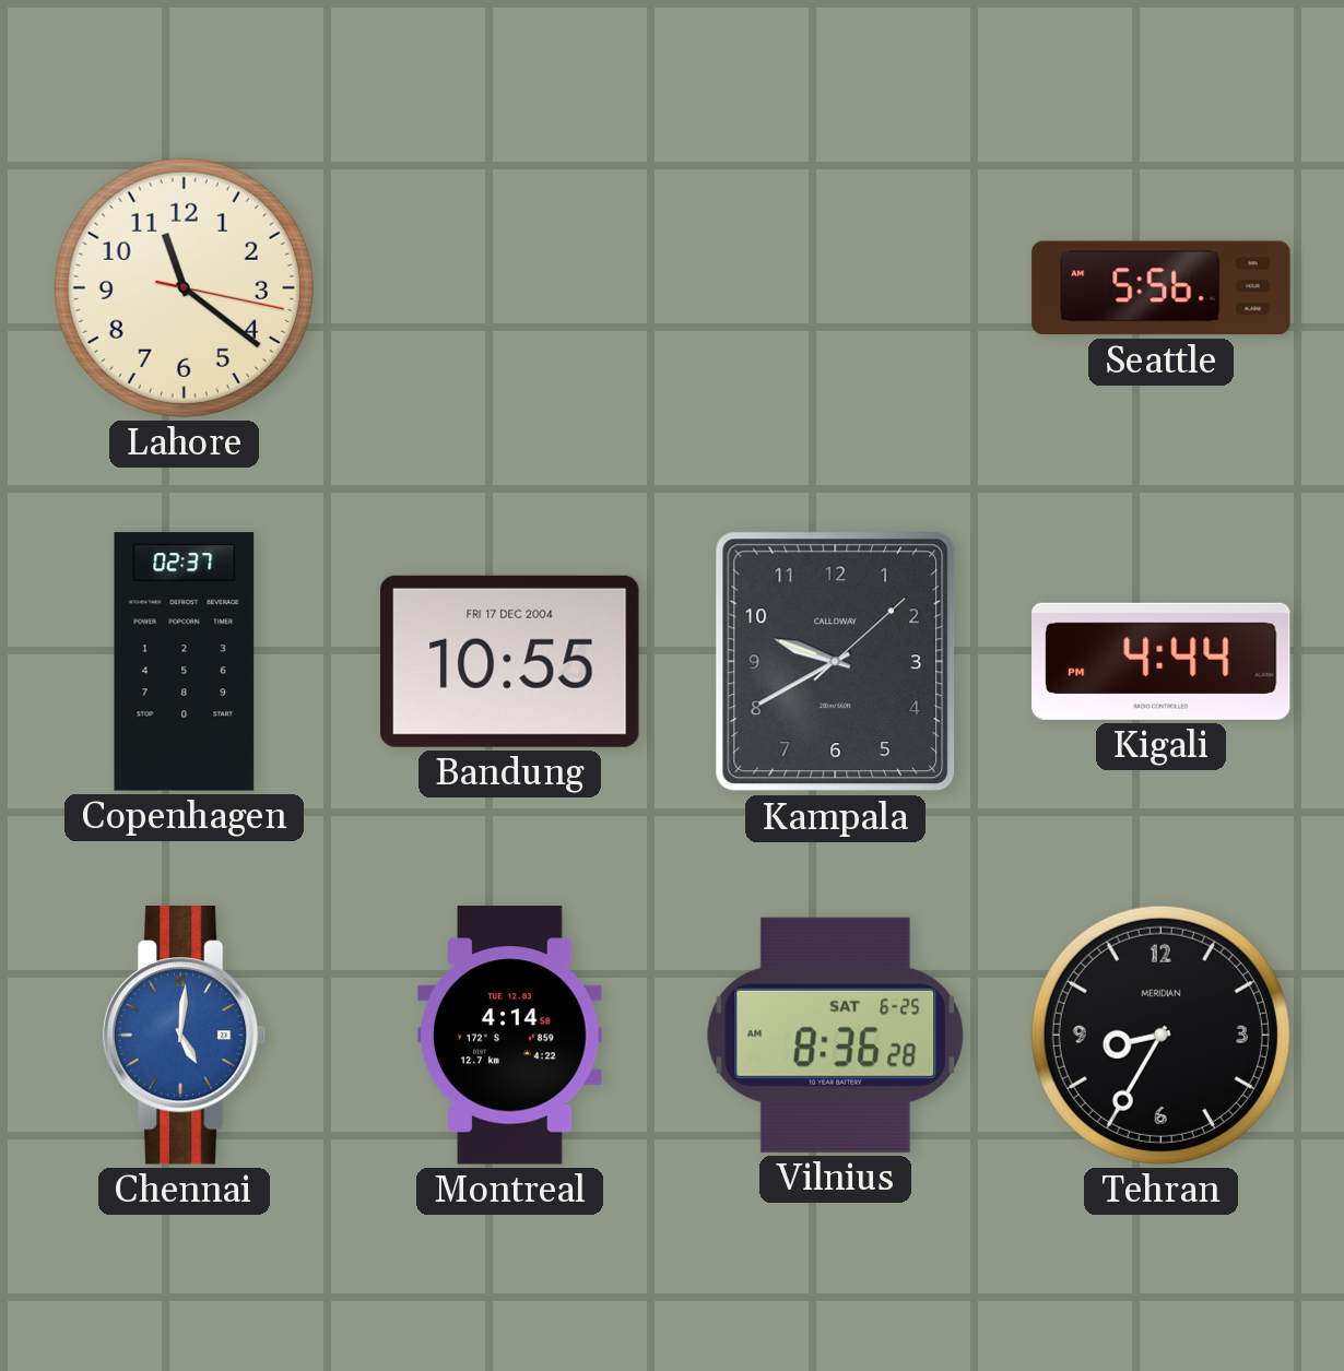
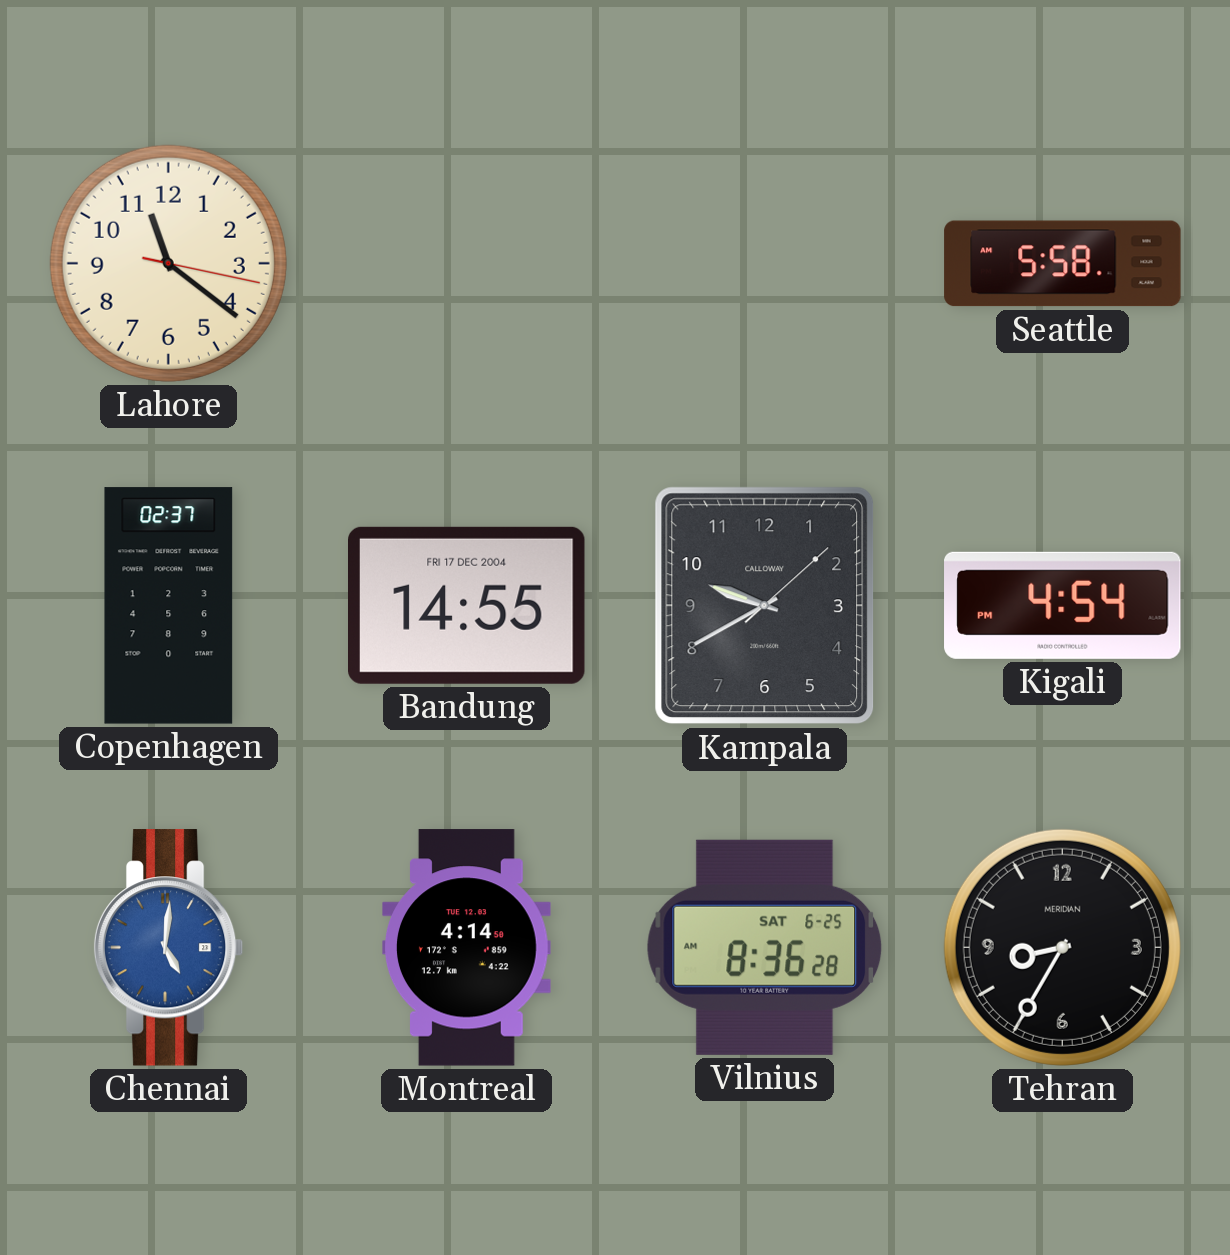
Seattle: 5:56 -> 5:58
Bandung: 10:55 -> 14:55
Kigali: 4:44 -> 4:54
